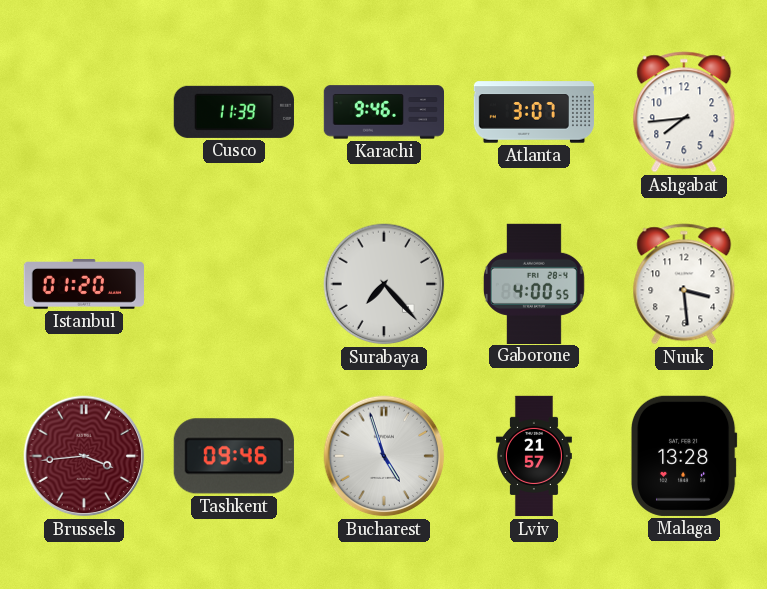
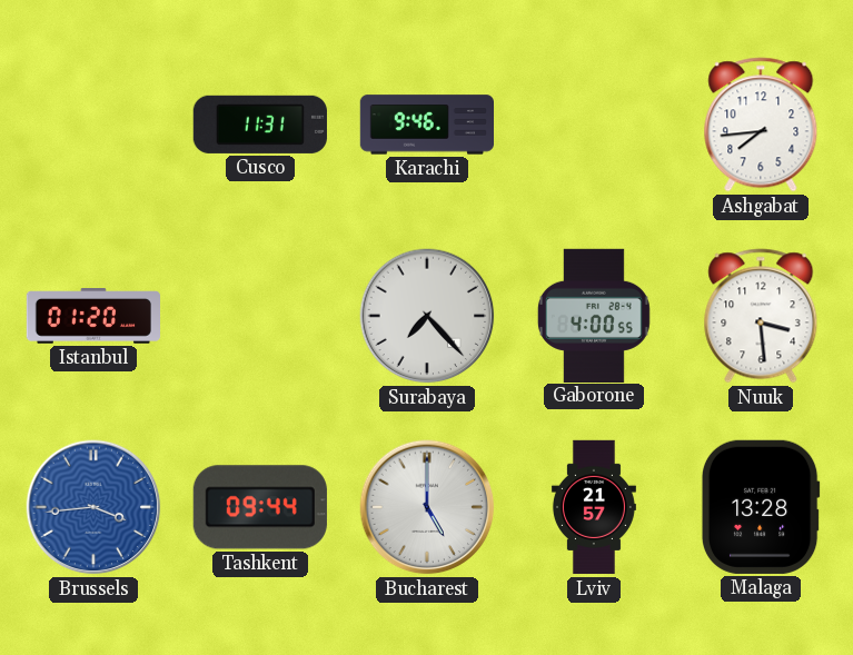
Cusco: 11:39 -> 11:31
Atlanta: 3:07 -> none
Brussels dial: burgundy -> blue
Tashkent: 09:46 -> 09:44
Bucharest: 4:57 -> 5:00
